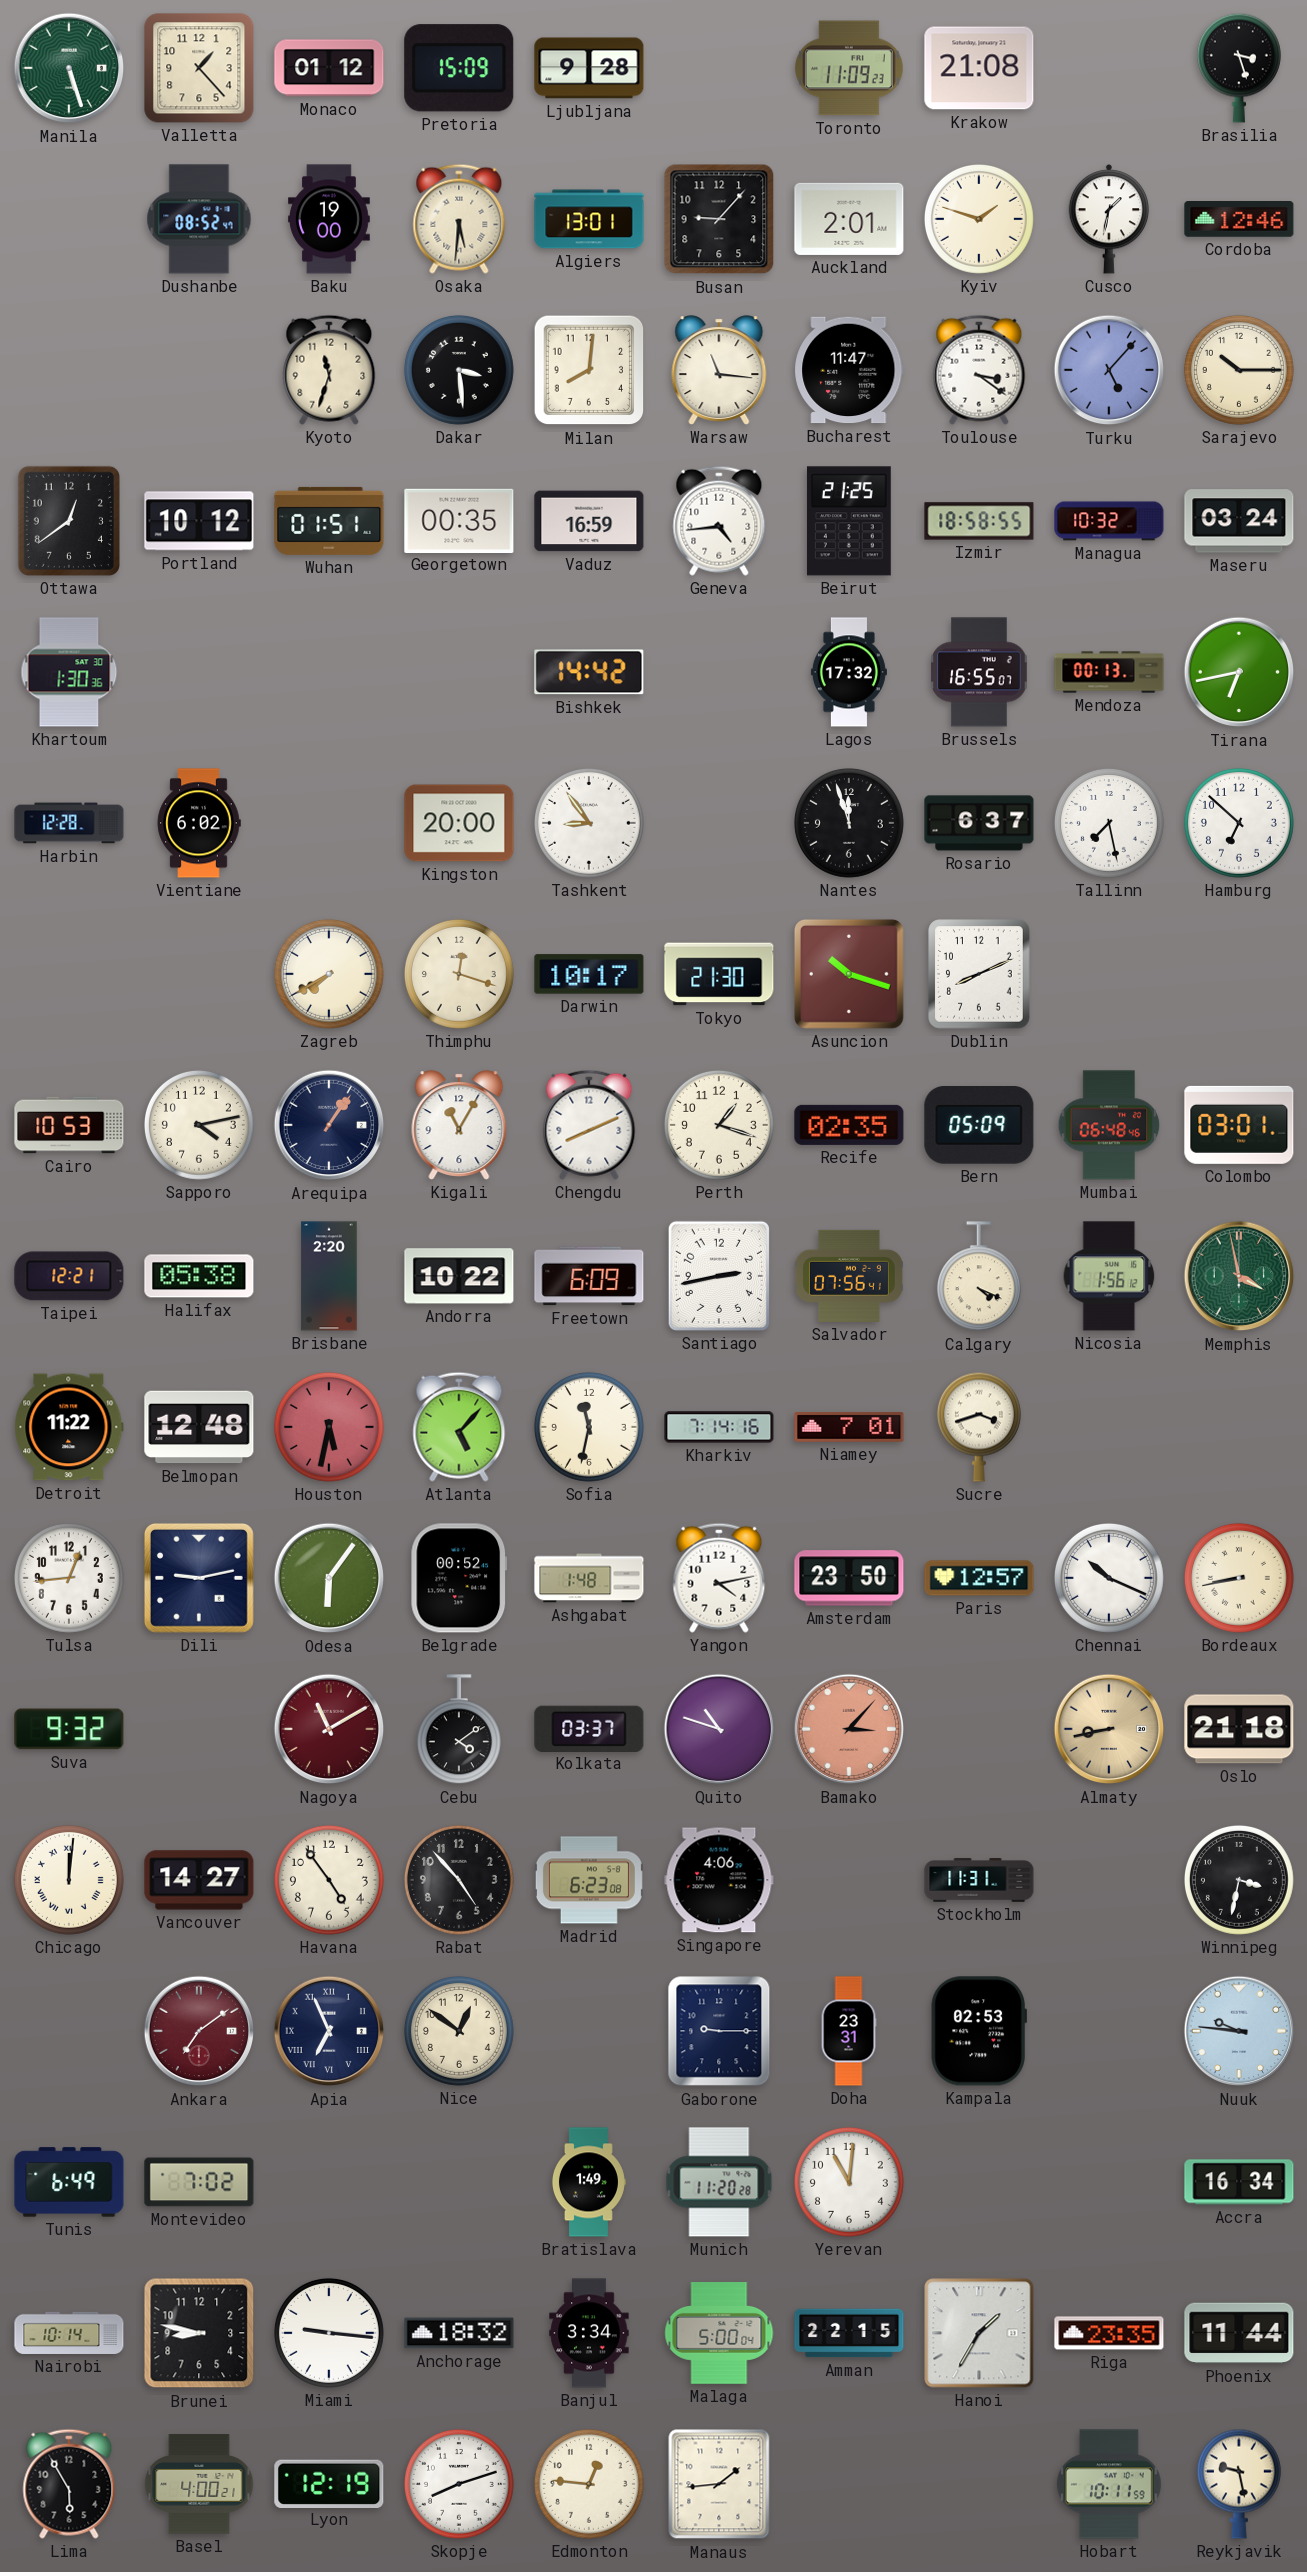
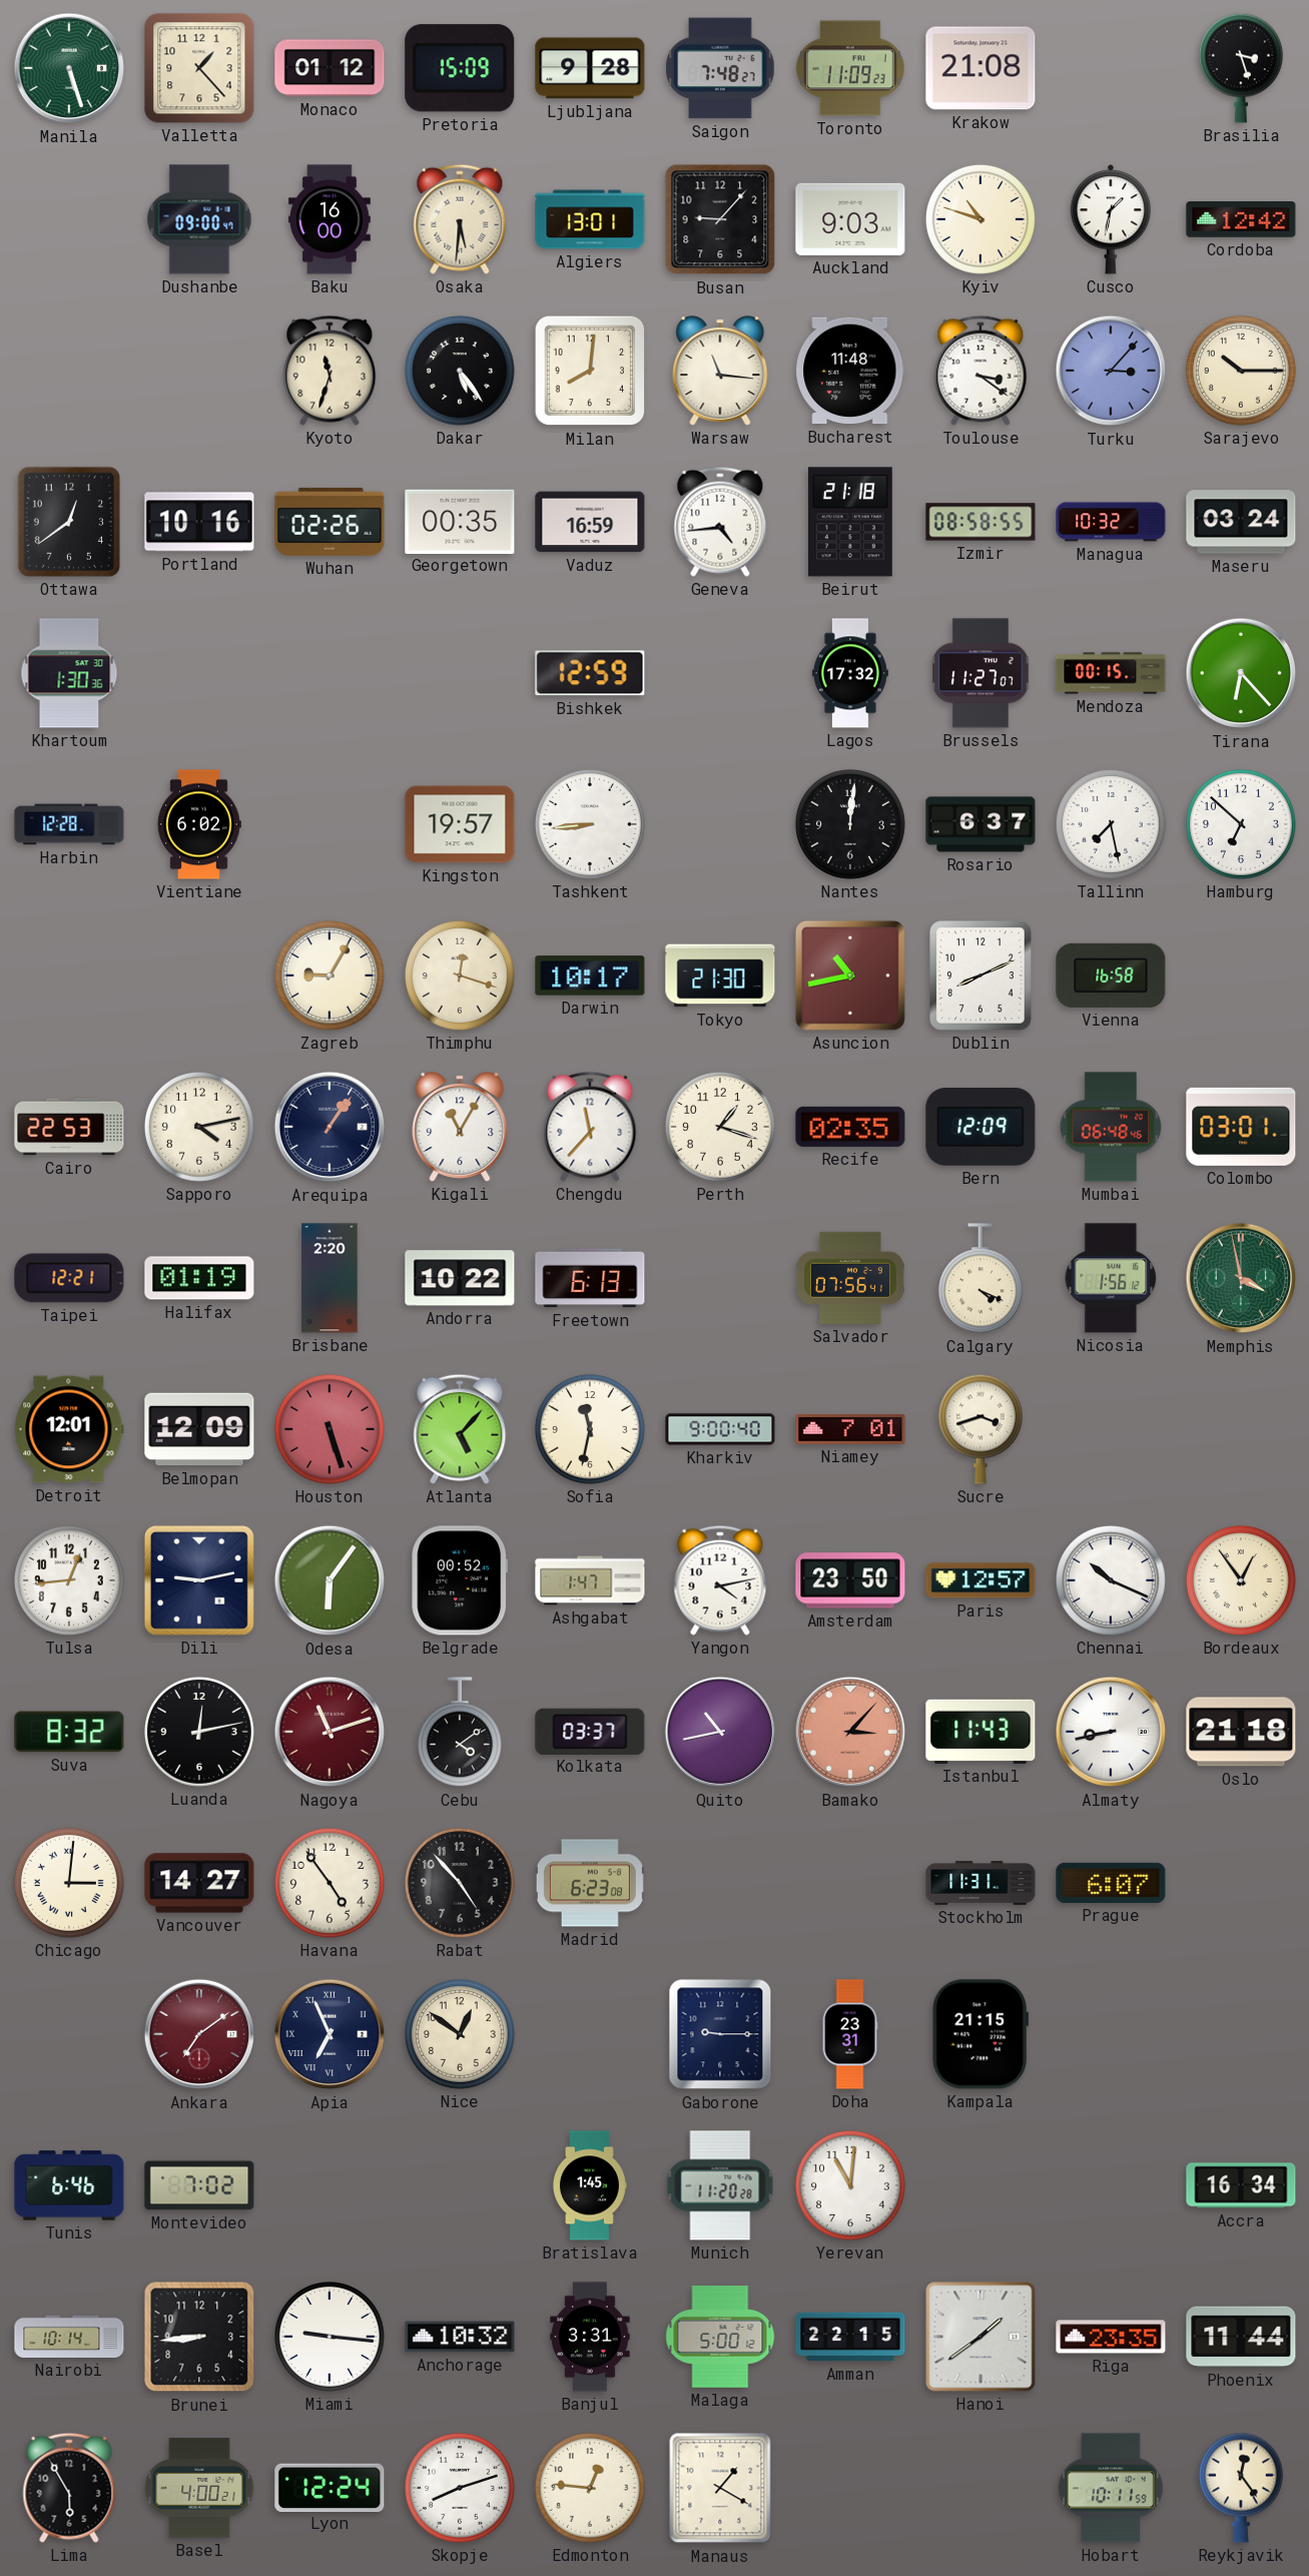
Saigon: none -> 7:48
Dushanbe: 08:52 -> 09:00
Baku: 19:00 -> 16:00
Auckland: 2:01 -> 9:03
Kyiv: 1:48 -> 10:48
Cordoba: 12:46 -> 12:42
Dakar: 3:29 -> 5:24
Bucharest: 11:47 -> 11:48
Turku: 5:07 -> 3:07
Portland: 10:12 -> 10:16
Wuhan: 01:51 -> 02:26
Beirut: 21:25 -> 21:18
Izmir: 18:58 -> 08:58
Bishkek: 14:42 -> 12:59
Brussels: 16:55 -> 11:27
Mendoza: 00:13 -> 00:15
Tirana: 6:43 -> 6:23
Kingston: 20:00 -> 19:57
Tashkent: 8:54 -> 8:44
Nantes: 11:57 -> 12:01
Zagreb: 7:40 -> 9:05
Asuncion: 10:18 -> 10:43
Vienna: none -> 16:58
Cairo: 10:53 -> 22:53
Chengdu: 8:11 -> 11:37
Bern: 05:09 -> 12:09
Halifax: 05:38 -> 01:19
Freetown: 6:09 -> 6:13
Santiago: 2:43 -> none
Detroit: 11:22 -> 12:01
Belmopan: 12:48 -> 12:09
Houston: 5:32 -> 5:27
Kharkiv: 7:14 -> 9:00
Ashgabat: 1:48 -> 1:47
Bordeaux: 8:43 -> 12:54
Suva: 9:32 -> 8:32
Luanda: none -> 12:13
Nagoya: 11:10 -> 11:12
Quito: 10:48 -> 10:43
Istanbul: none -> 11:43
Almaty dial: champagne -> white
Chicago: 12:01 -> 3:01
Singapore: 4:06 -> none
Prague: none -> 6:07
Winnipeg: 3:32 -> none
Kampala: 02:53 -> 21:15
Nuuk: 9:46 -> none
Tunis: 6:49 -> 6:46
Bratislava: 1:49 -> 1:45
Brunei: 8:47 -> 8:44
Anchorage: 18:32 -> 10:32
Banjul: 3:34 -> 3:31
Malaga: 5:00:04 -> 5:00:12
Hanoi: 1:35 -> 1:39
Lyon: 12:19 -> 12:24
Manaus: 1:44 -> 1:20
Reykjavik: 9:28 -> 12:24
